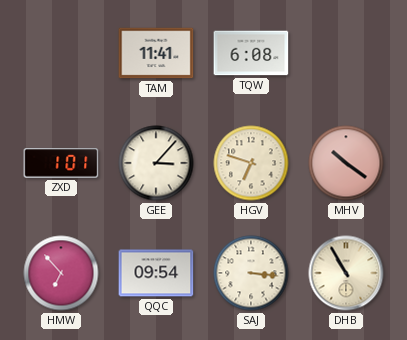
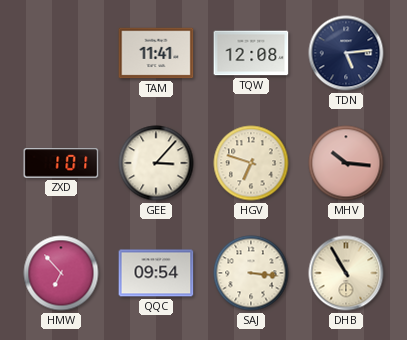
TQW: 6:08 -> 12:08
TDN: none -> 5:14
MHV: 10:21 -> 10:16
